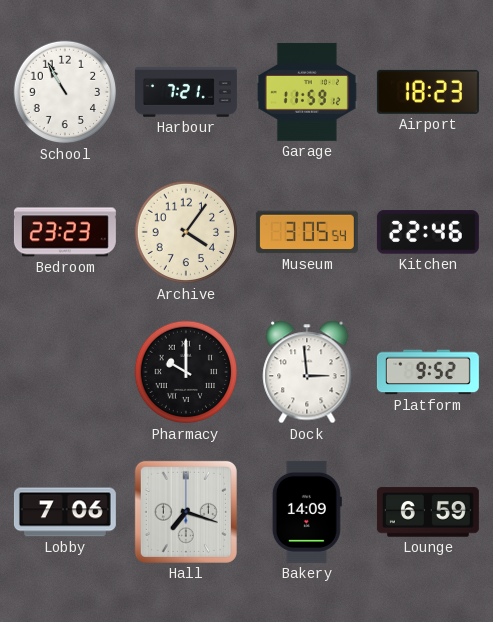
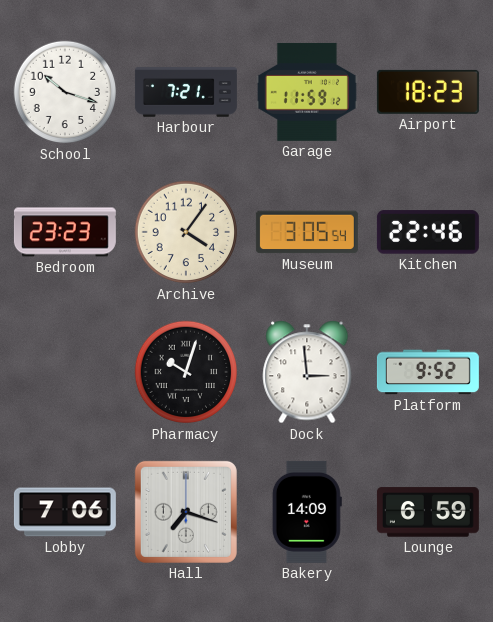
School: 10:55 -> 10:18
Pharmacy: 10:00 -> 10:03
